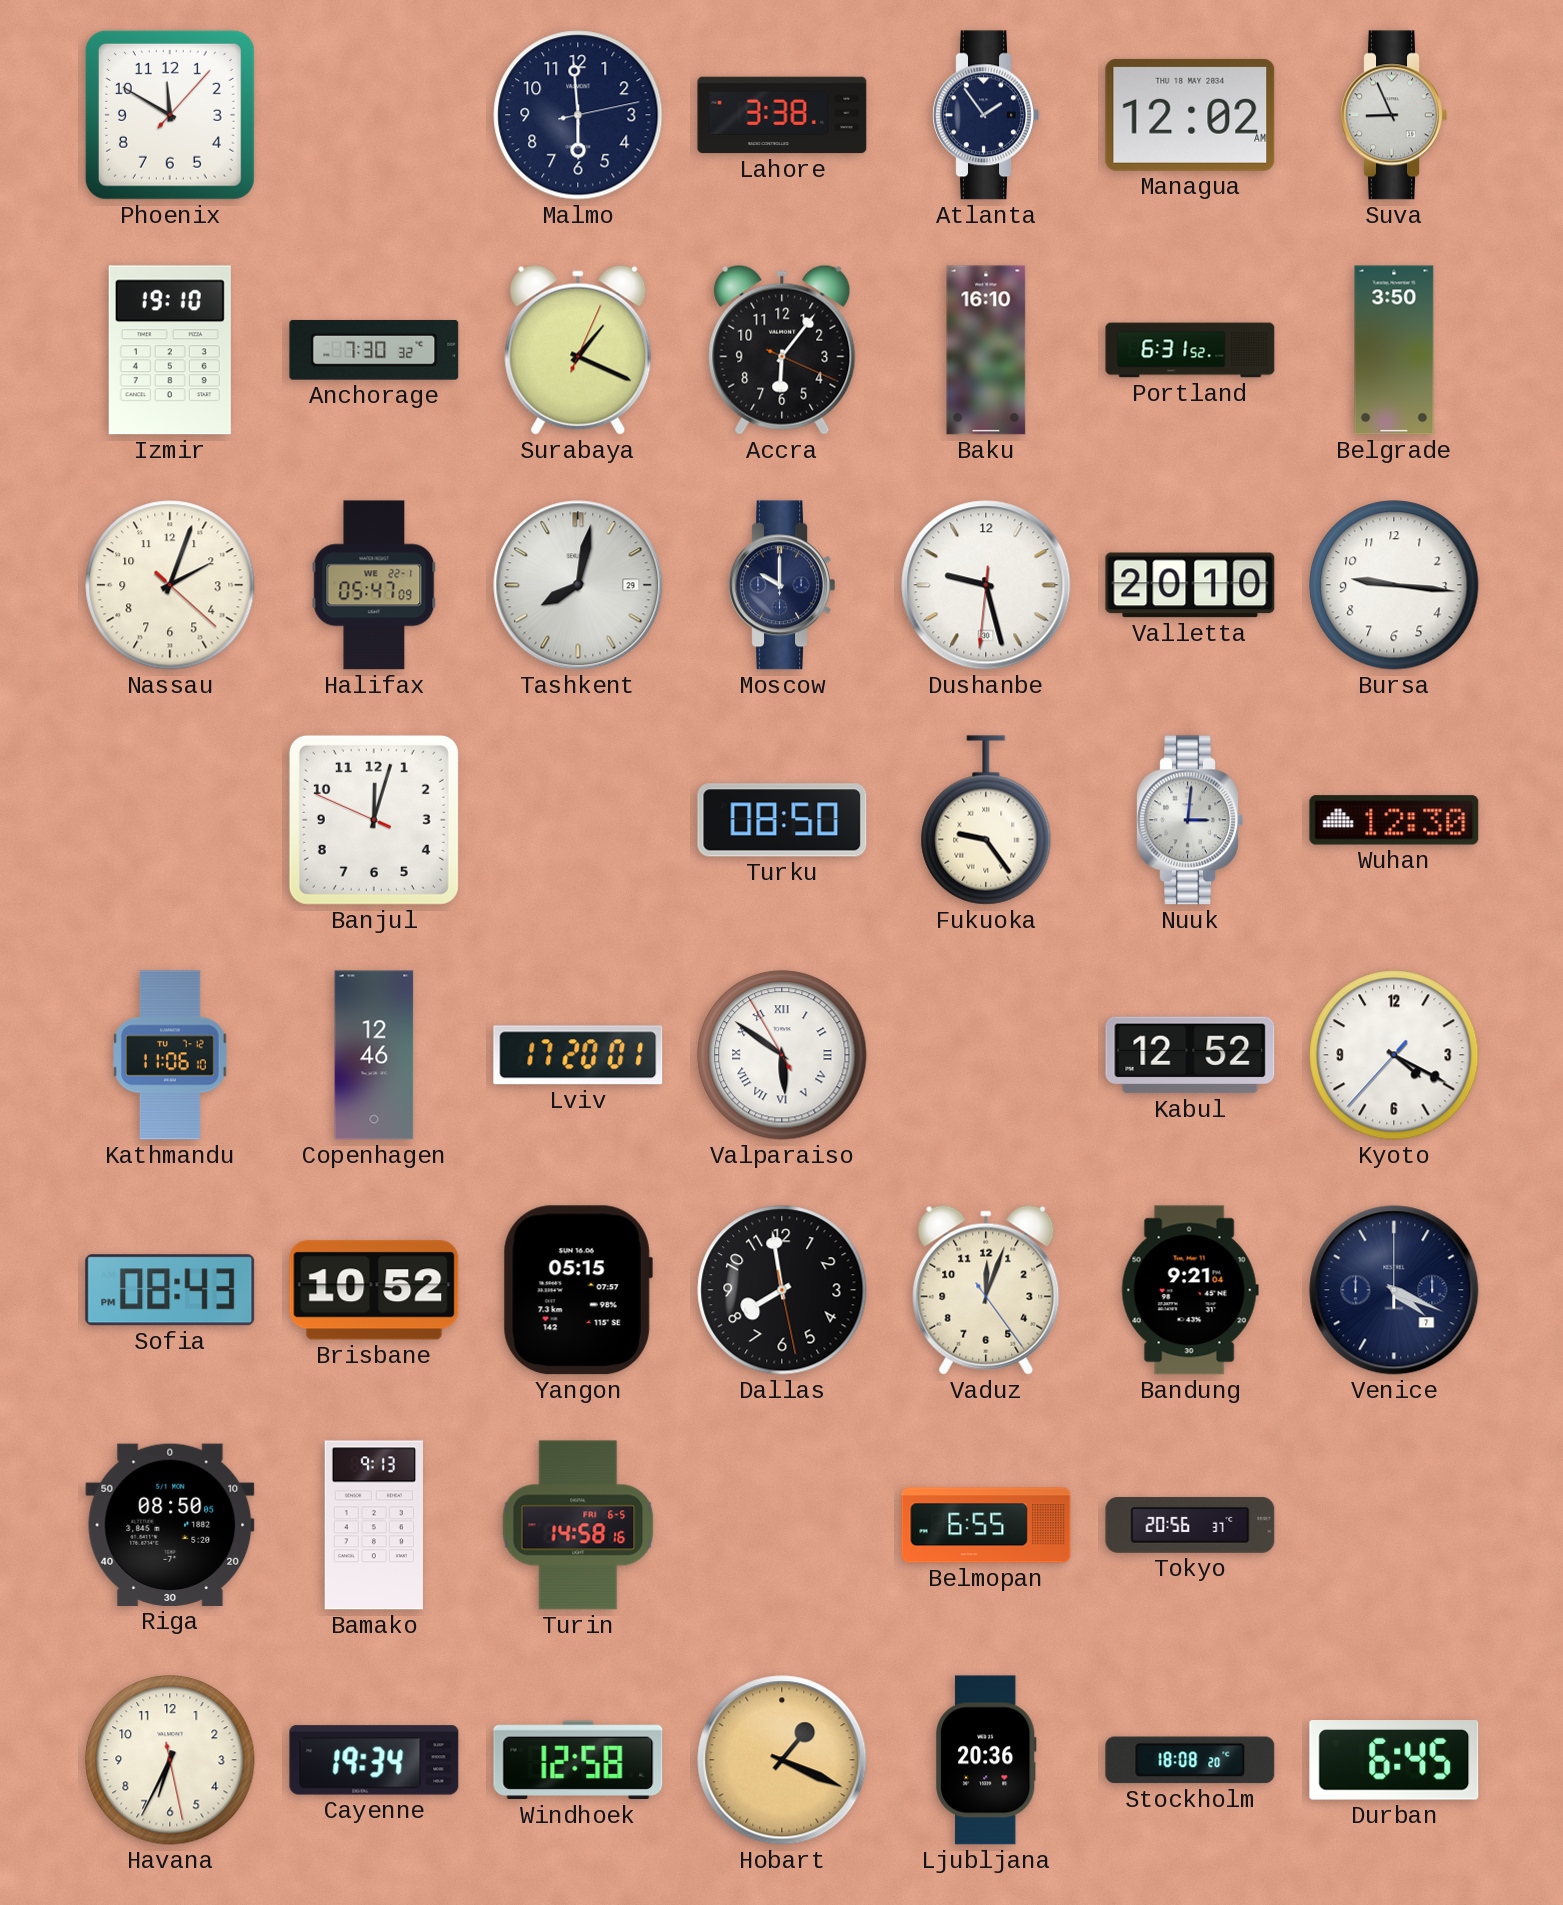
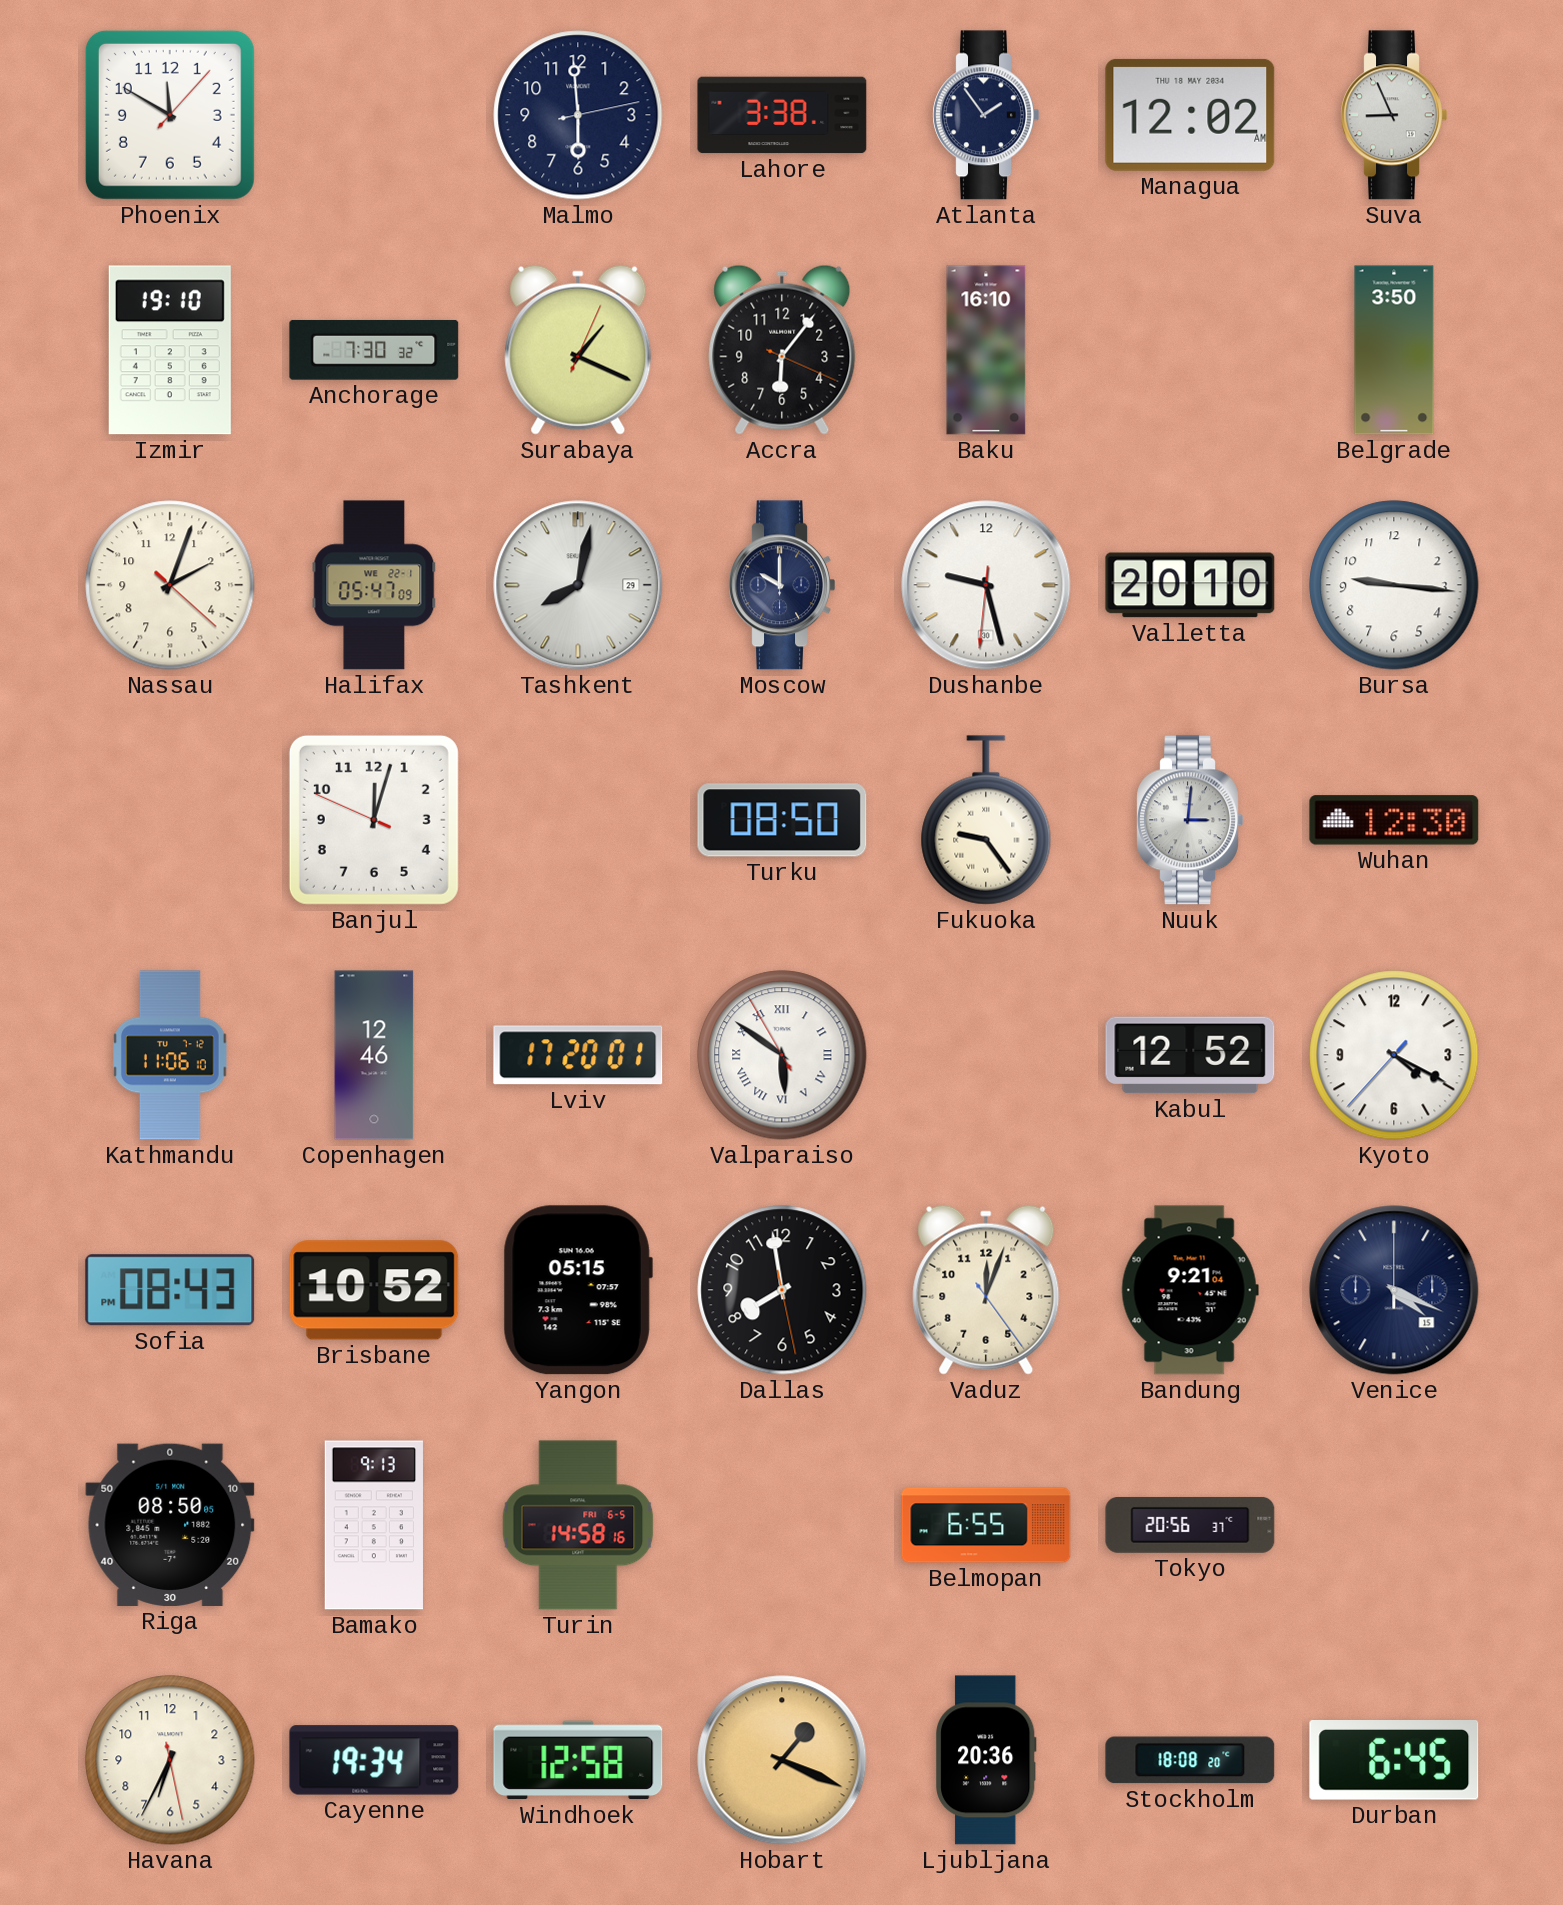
Portland: 6:31 -> none
Venice date: 7 -> 15
